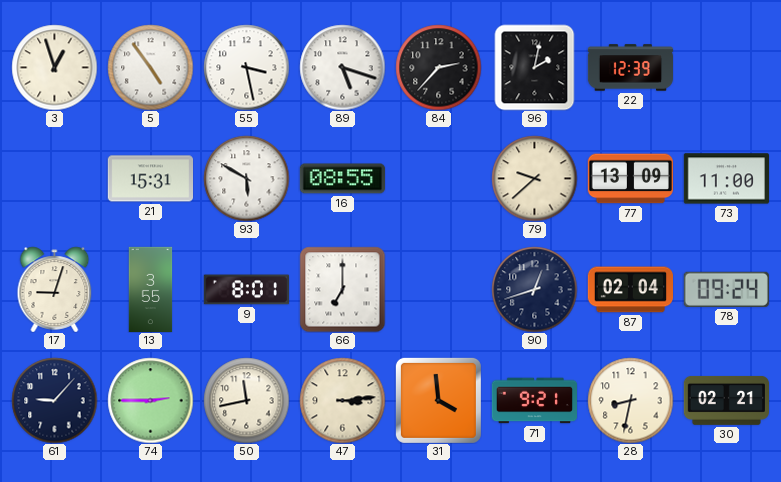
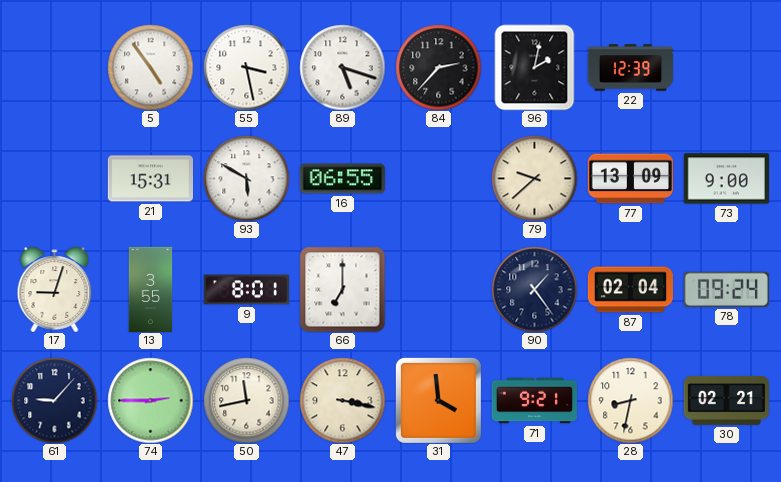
3: 12:57 -> none
16: 08:55 -> 06:55
73: 11:00 -> 9:00
90: 12:42 -> 1:24
47: 3:14 -> 3:17
